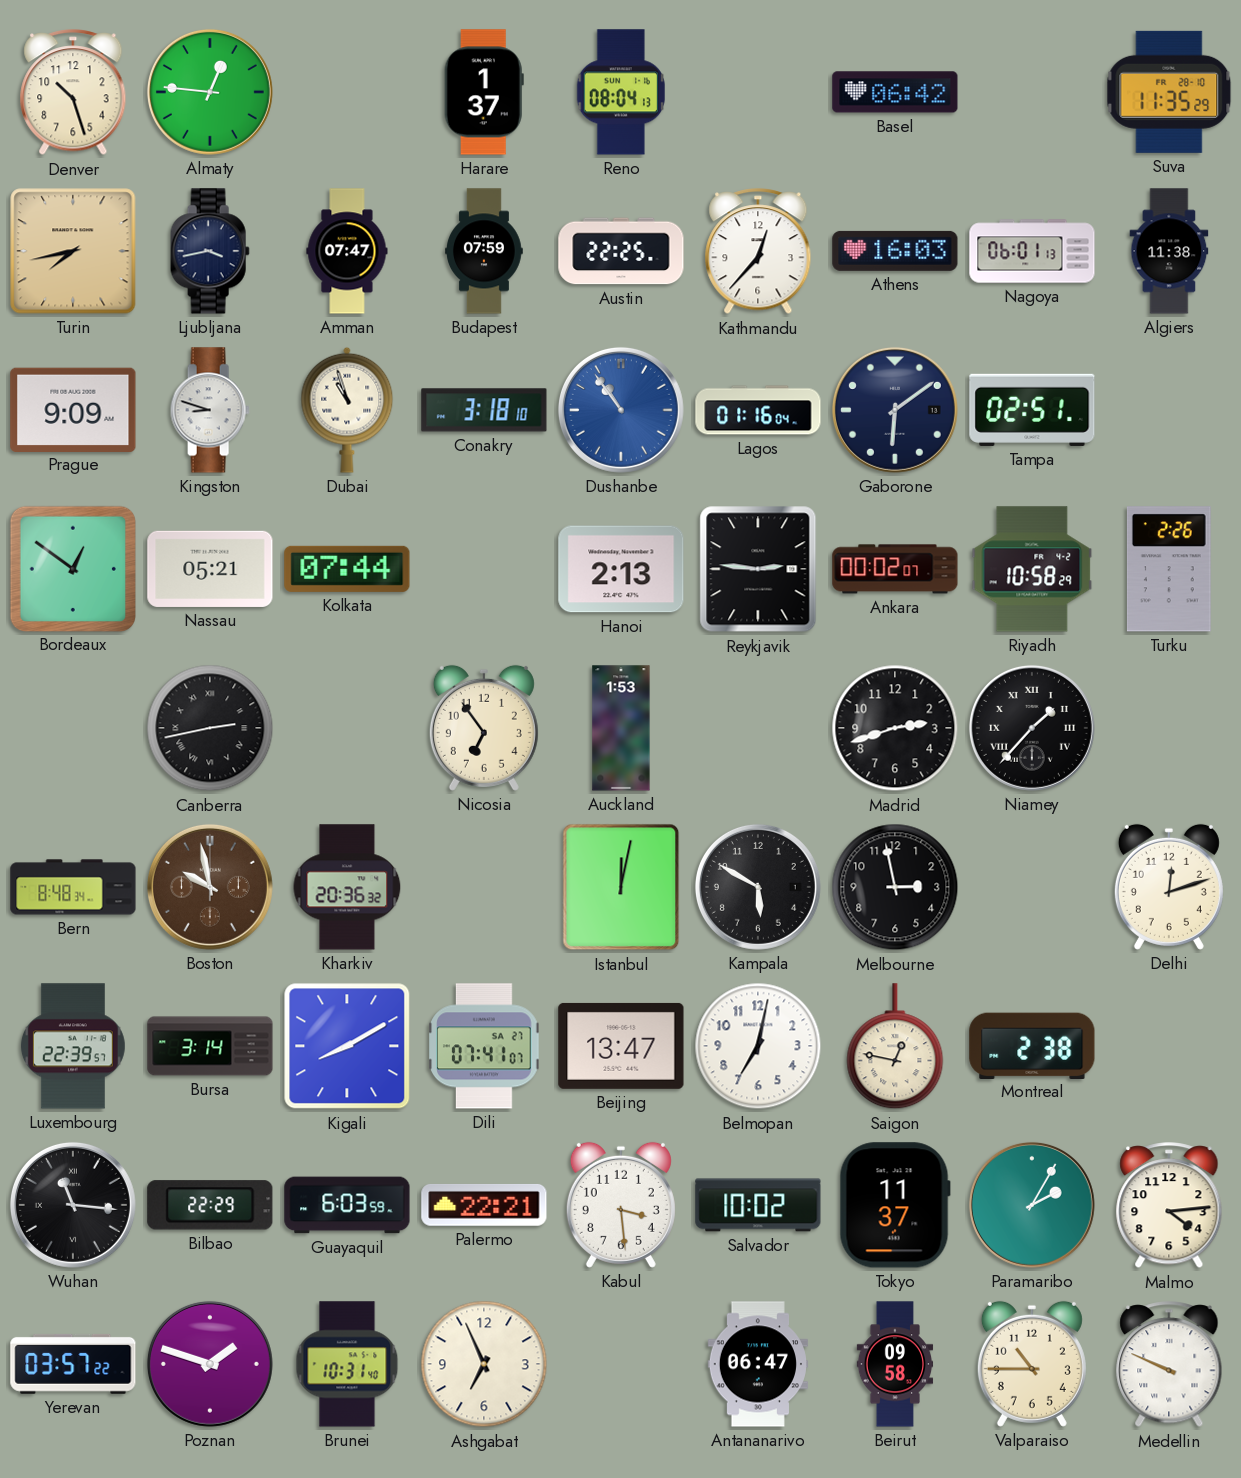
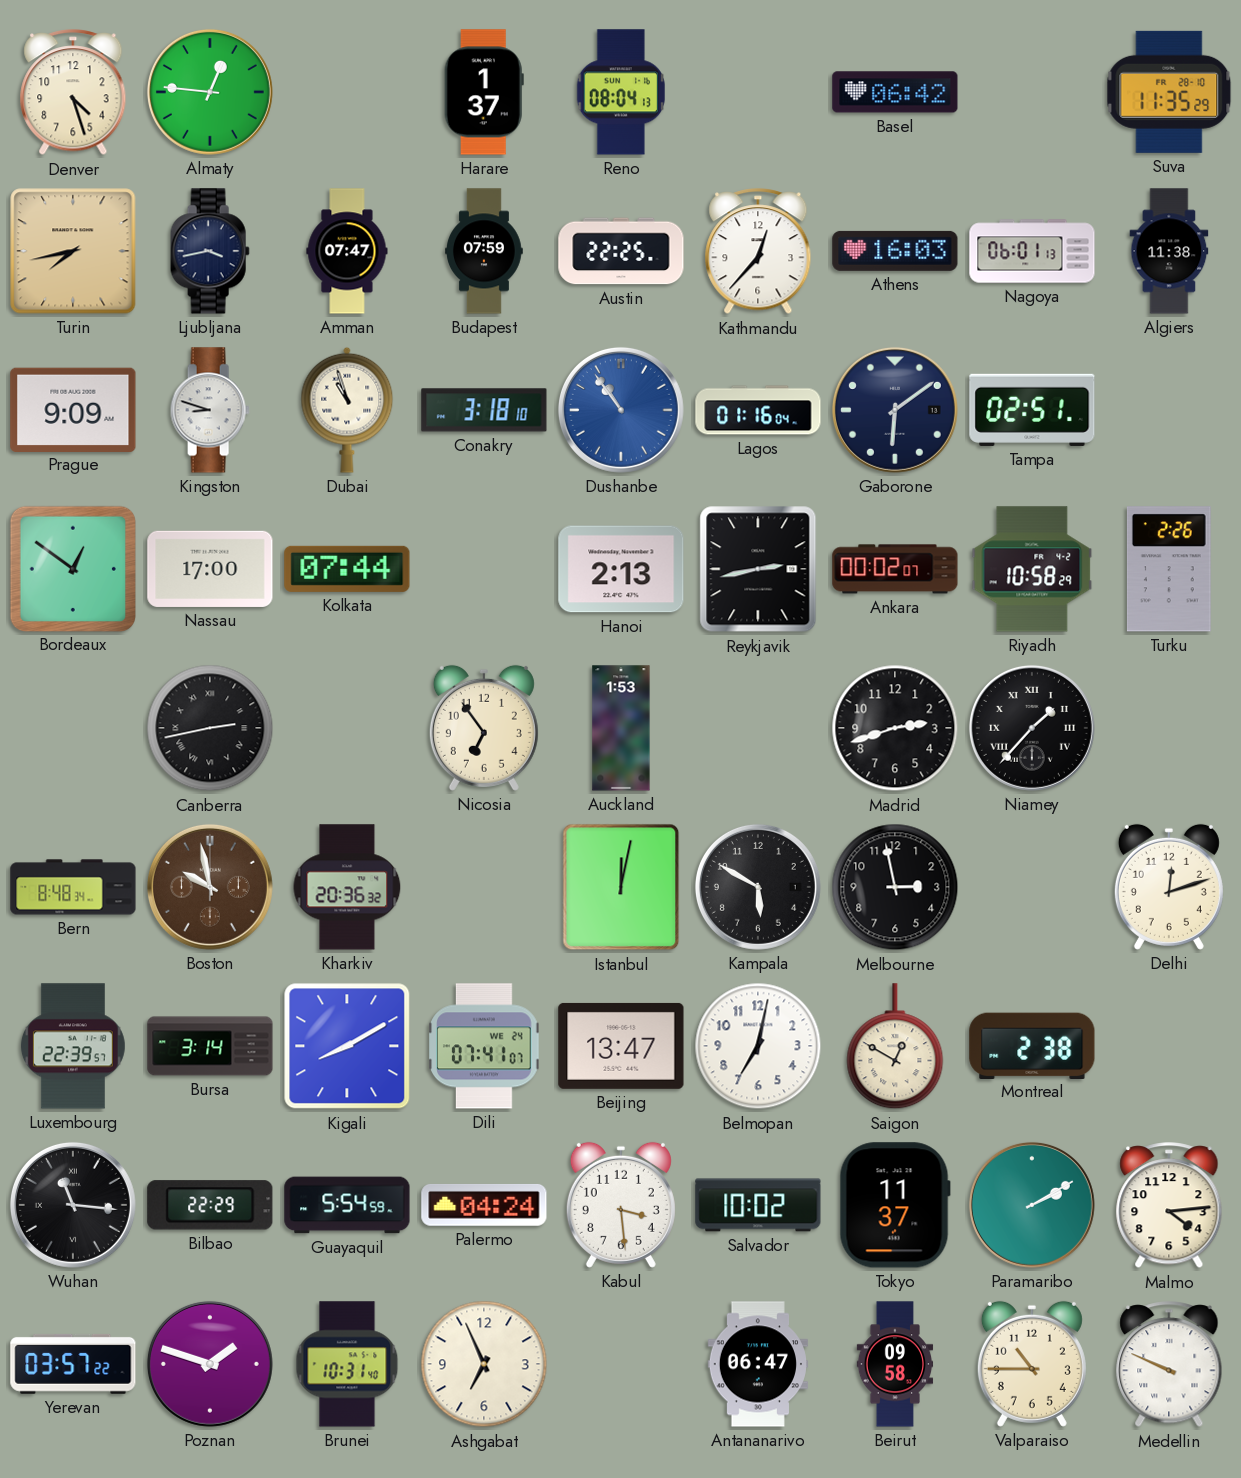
Denver: 10:27 -> 4:27
Nassau: 05:21 -> 17:00
Reykjavik: 2:46 -> 2:43
Dili date: SA 27 -> WE 24
Saigon: 12:47 -> 12:50
Guayaquil: 6:03 -> 5:54
Palermo: 22:21 -> 04:24
Paramaribo: 2:05 -> 2:10
